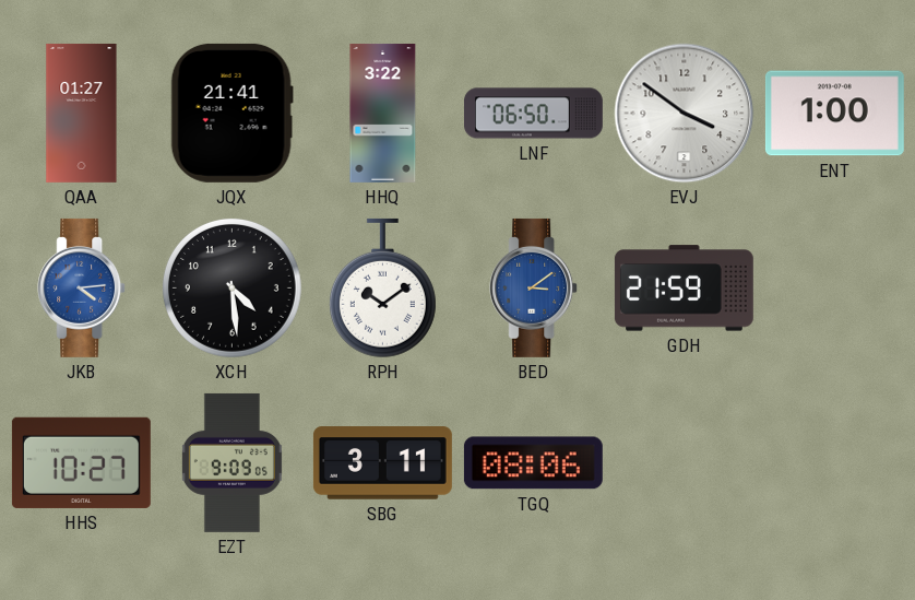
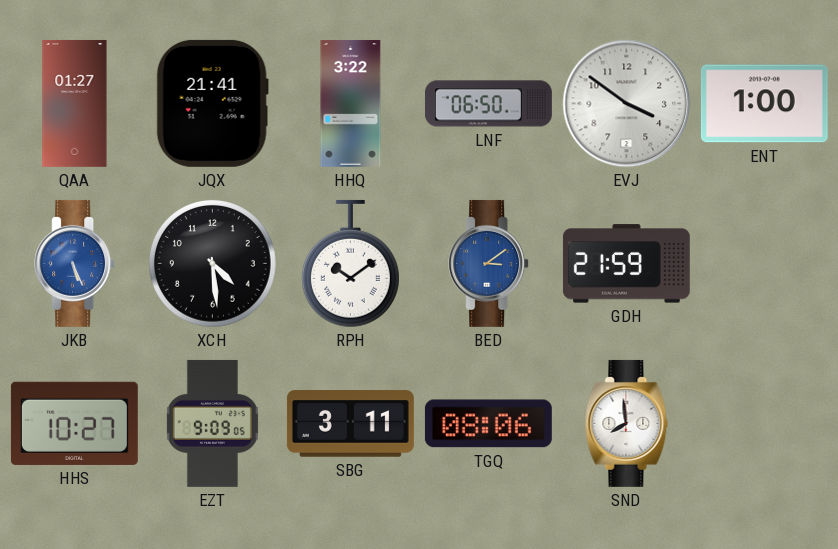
JKB: 4:14 -> 5:26
SND: none -> 7:59
